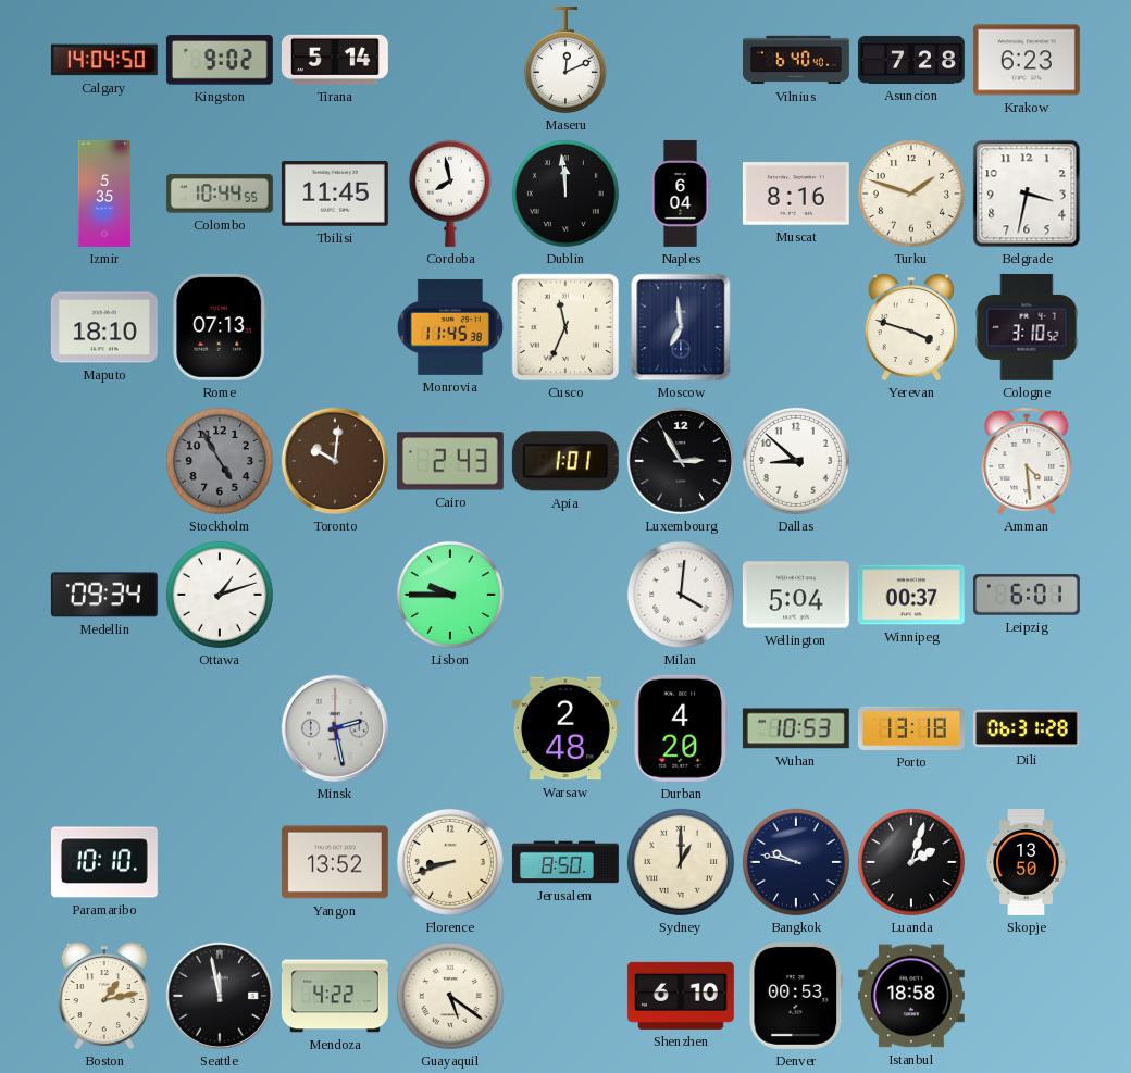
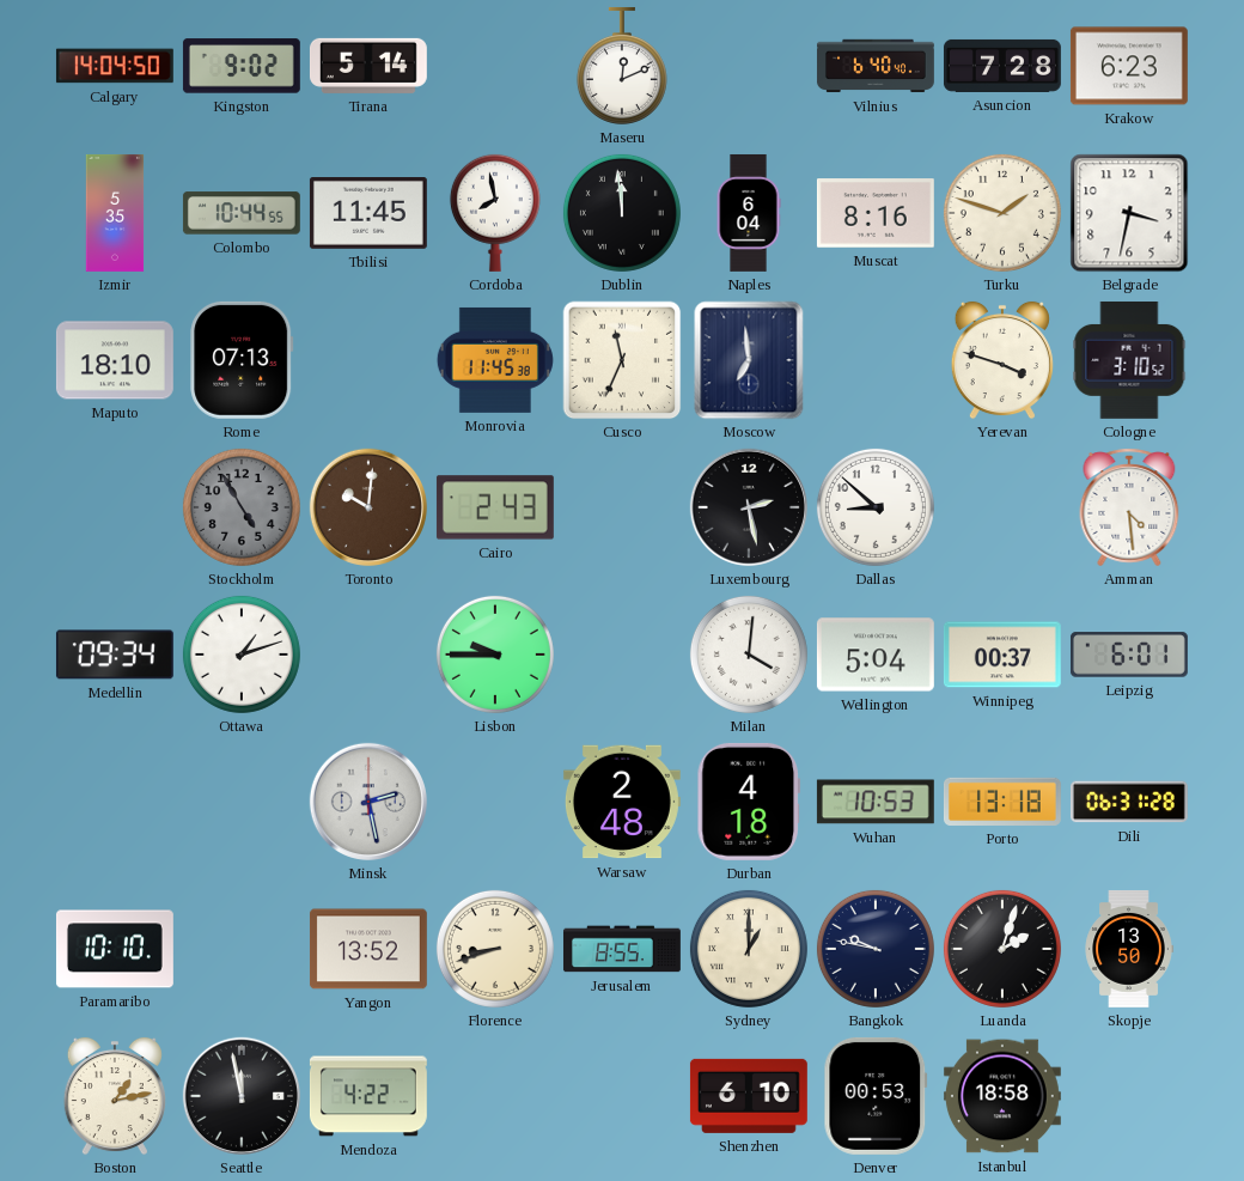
Apia: 1:01 -> none
Luxembourg: 2:55 -> 2:28
Durban: 4:20 -> 4:18
Jerusalem: 8:50 -> 8:55
Guayaquil: 5:21 -> none
